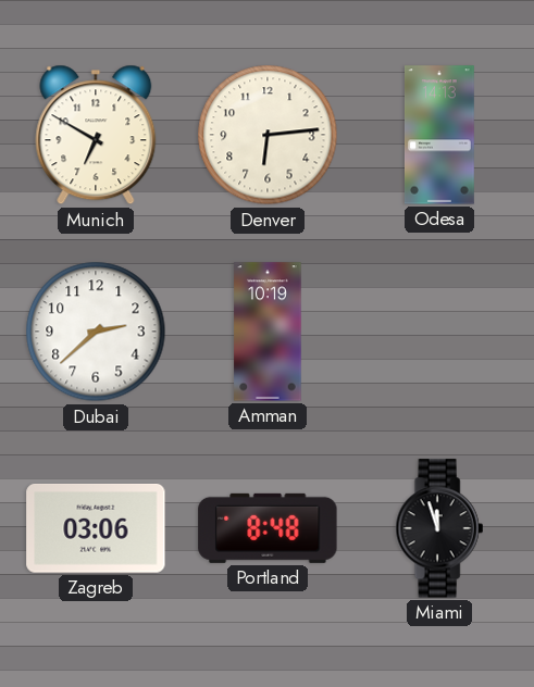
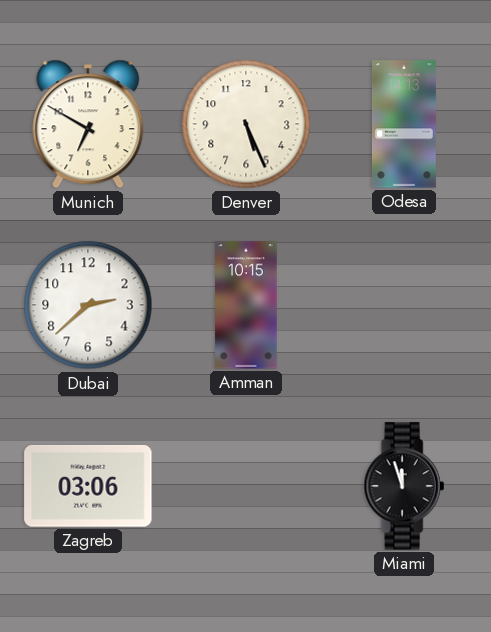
Denver: 6:14 -> 5:26
Amman: 10:19 -> 10:15
Portland: 8:48 -> none
